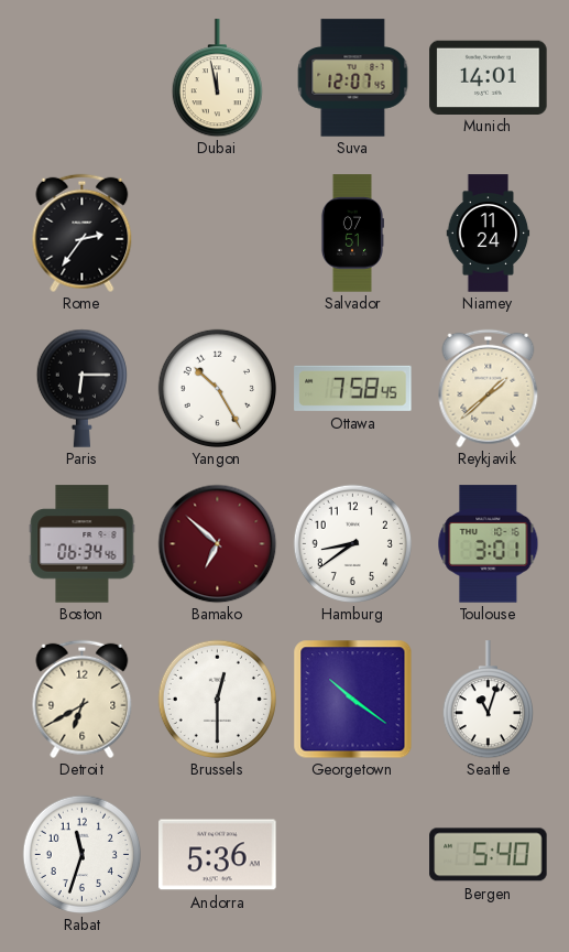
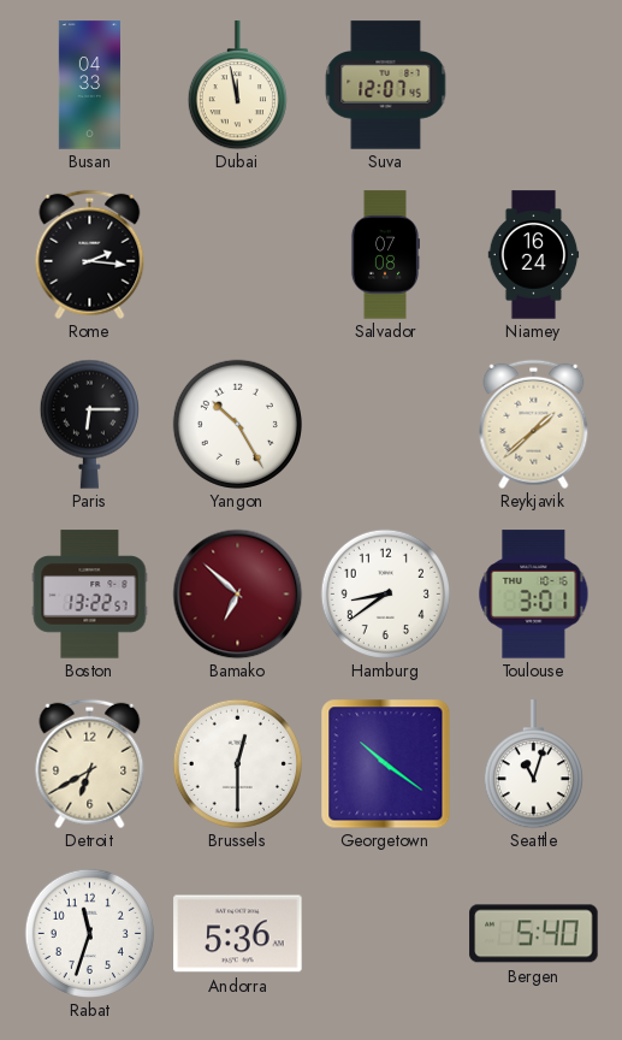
Busan: none -> 04:33
Munich: 14:01 -> none
Rome: 2:36 -> 2:16
Salvador: 07:51 -> 07:08
Niamey: 11:24 -> 16:24
Ottawa: 7:58 -> none
Boston: 06:34 -> 13:22
